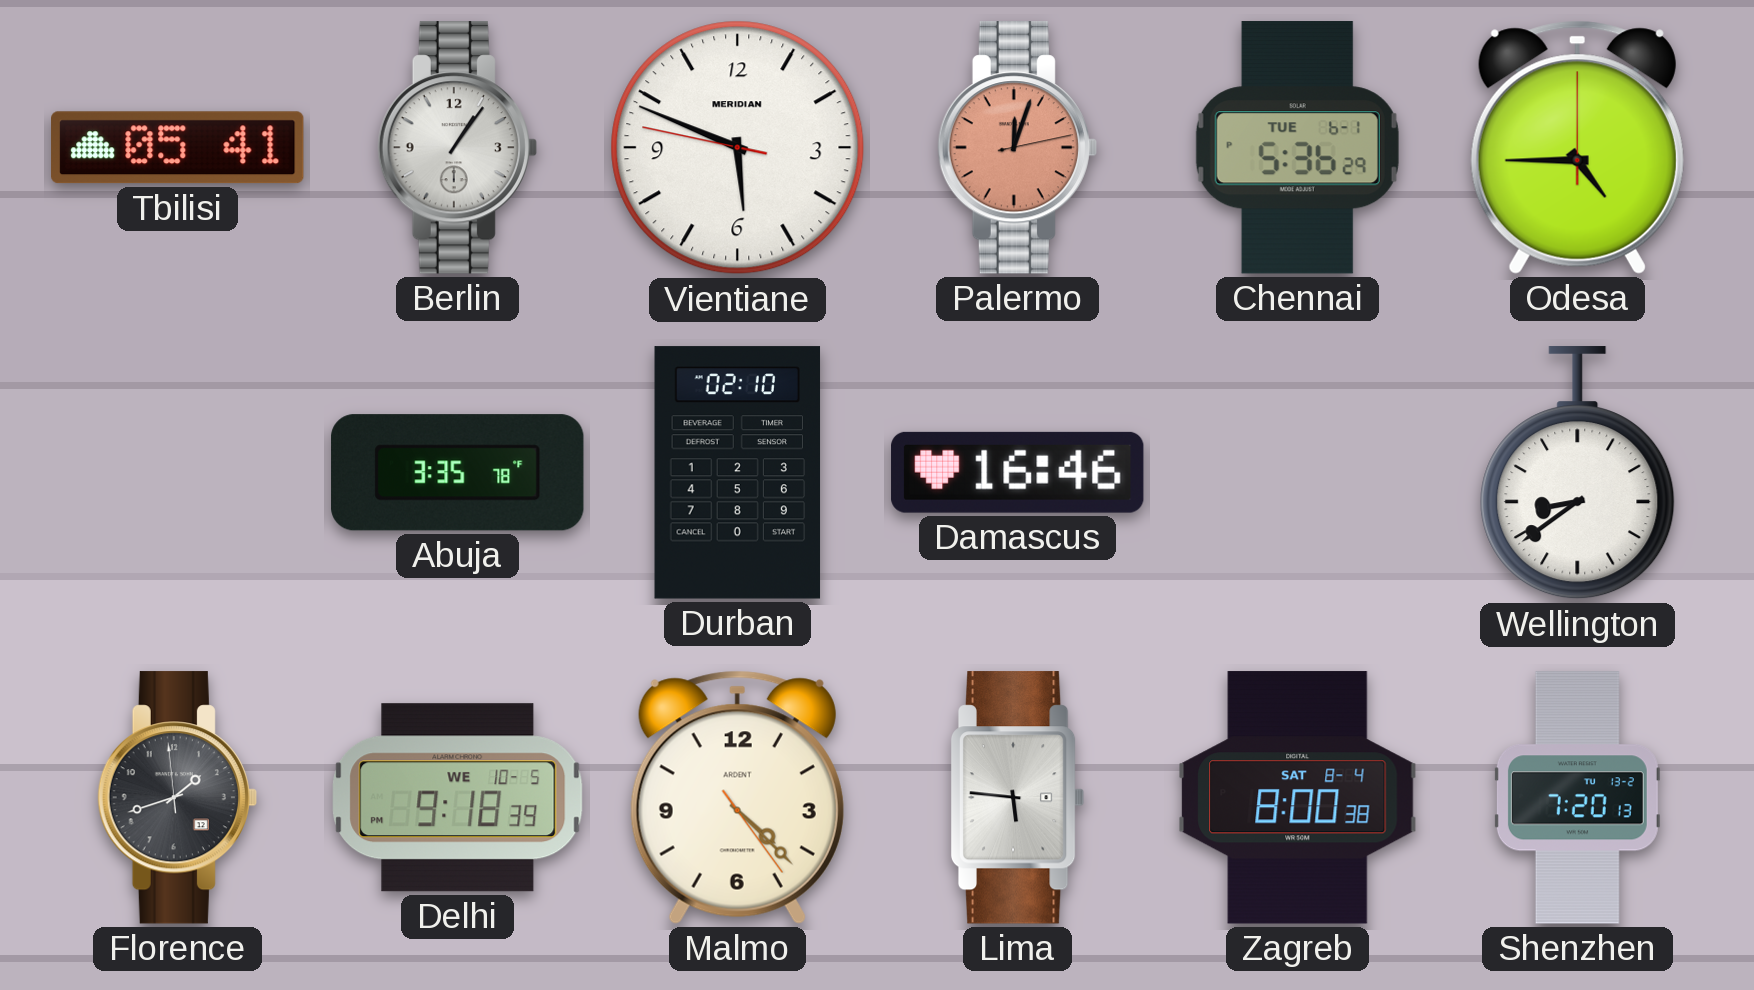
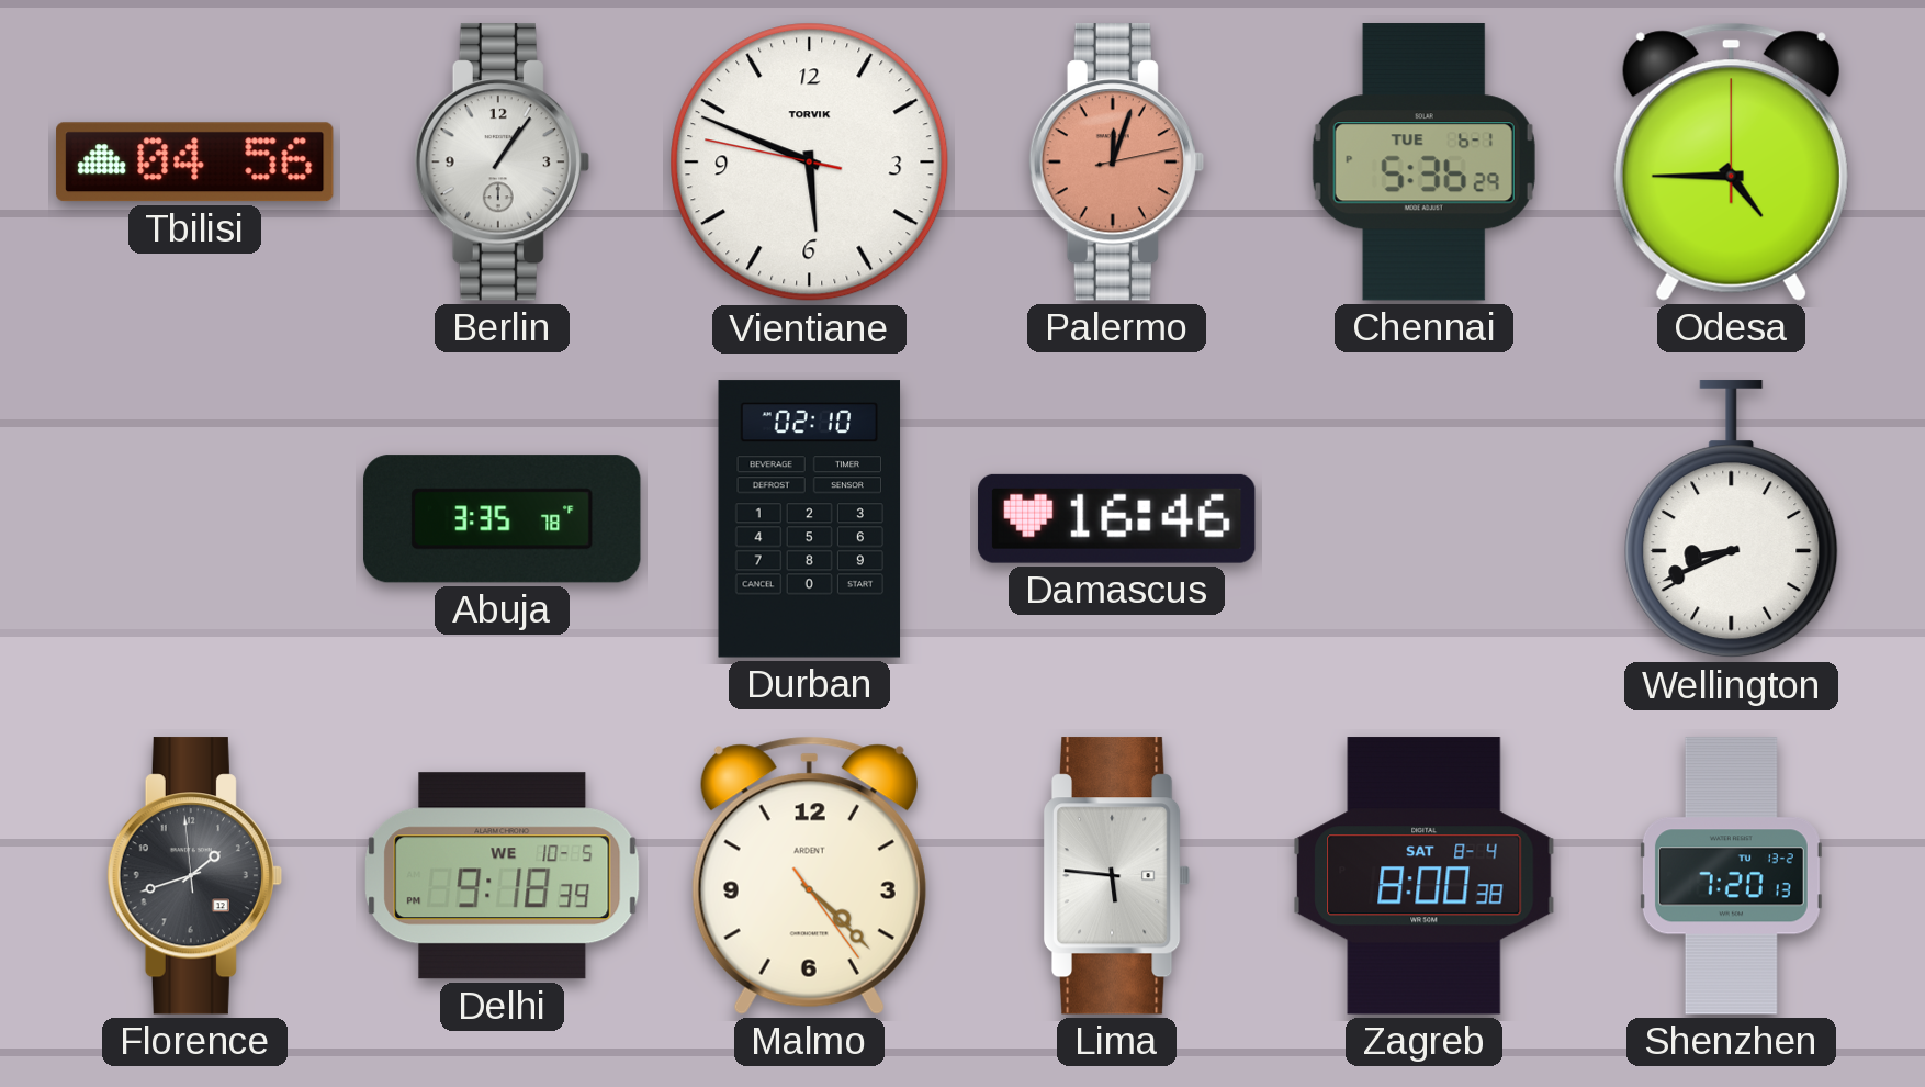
Tbilisi: 05:41 -> 04:56
Vientiane brand: MERIDIAN -> TORVIK
Wellington: 8:39 -> 8:41
